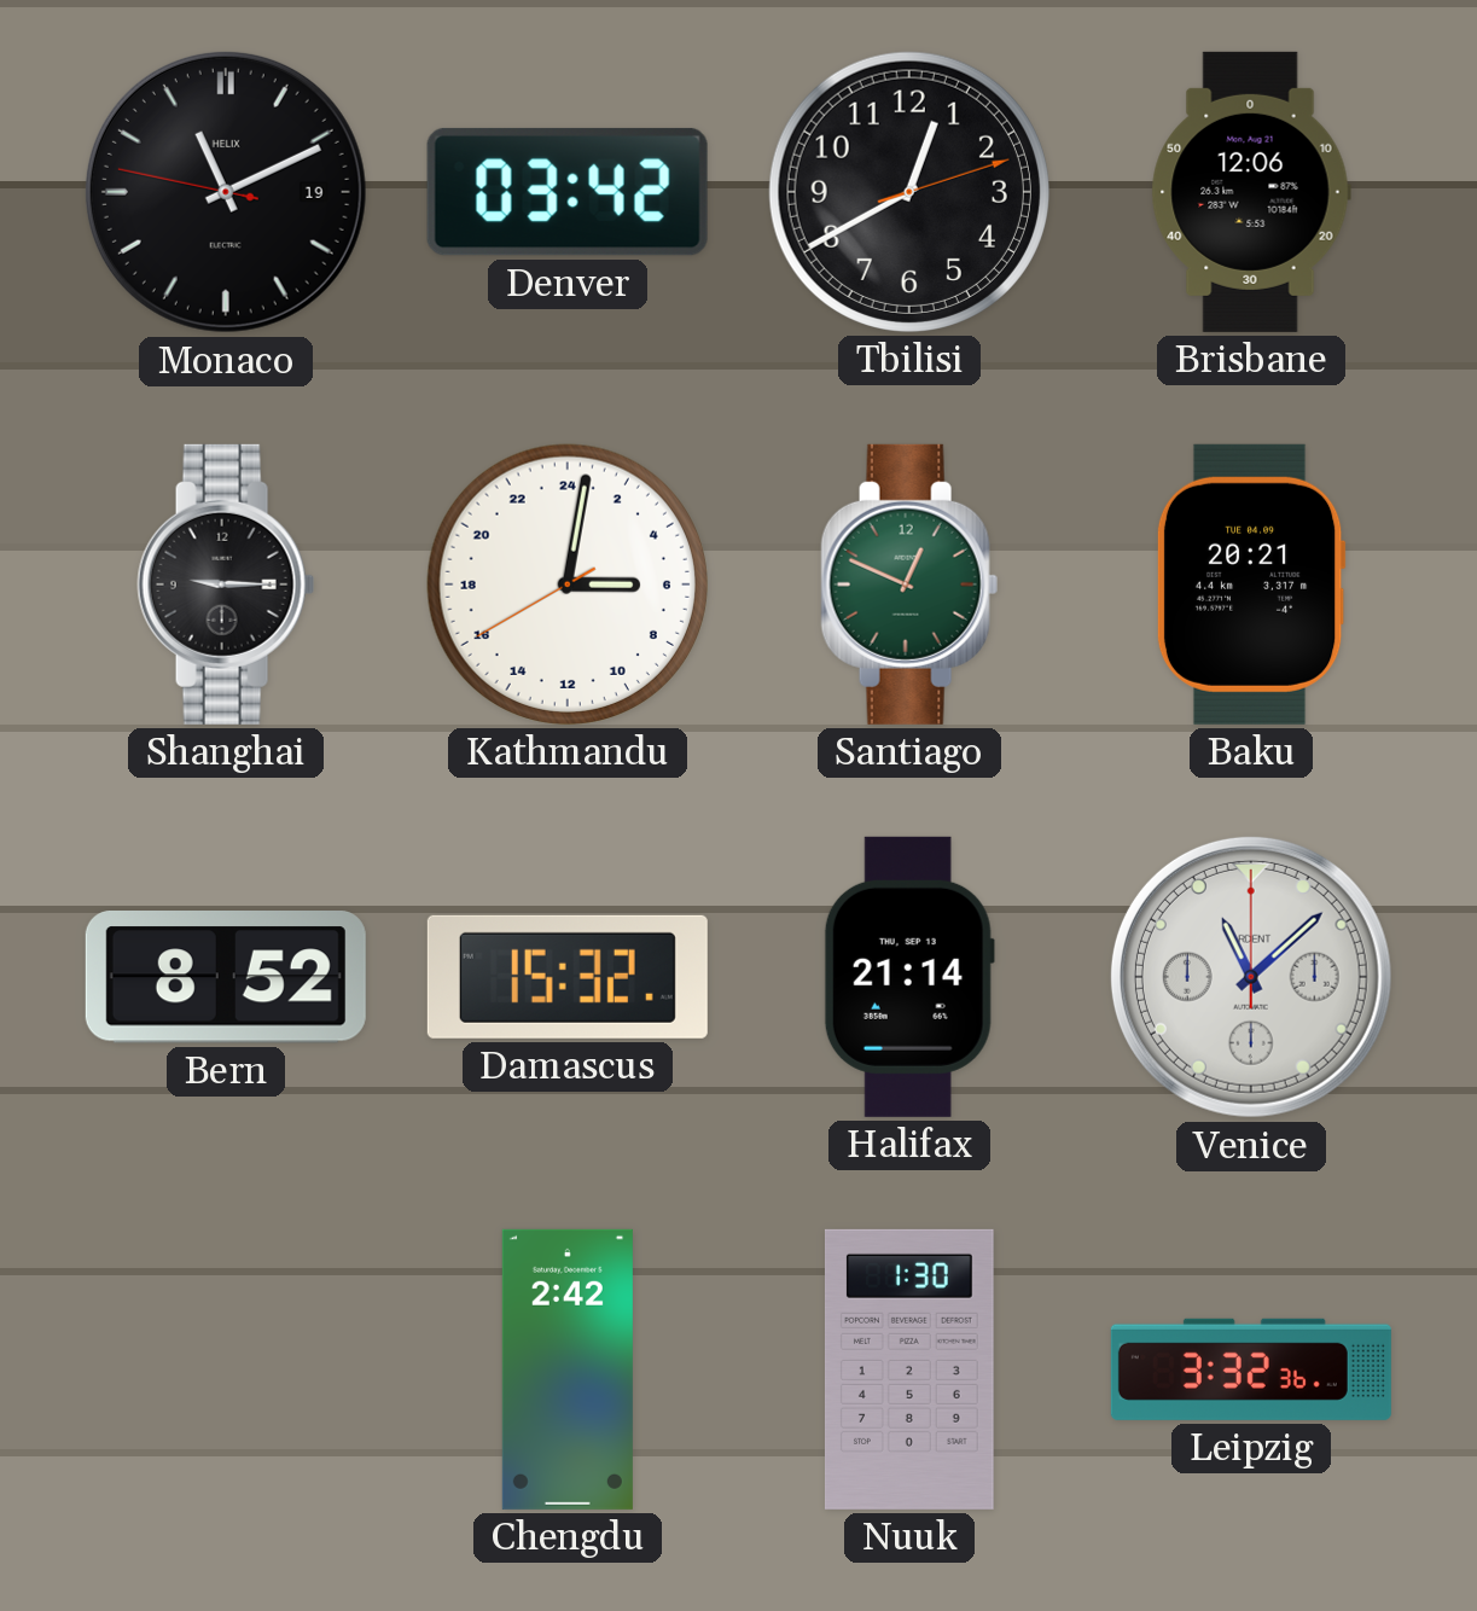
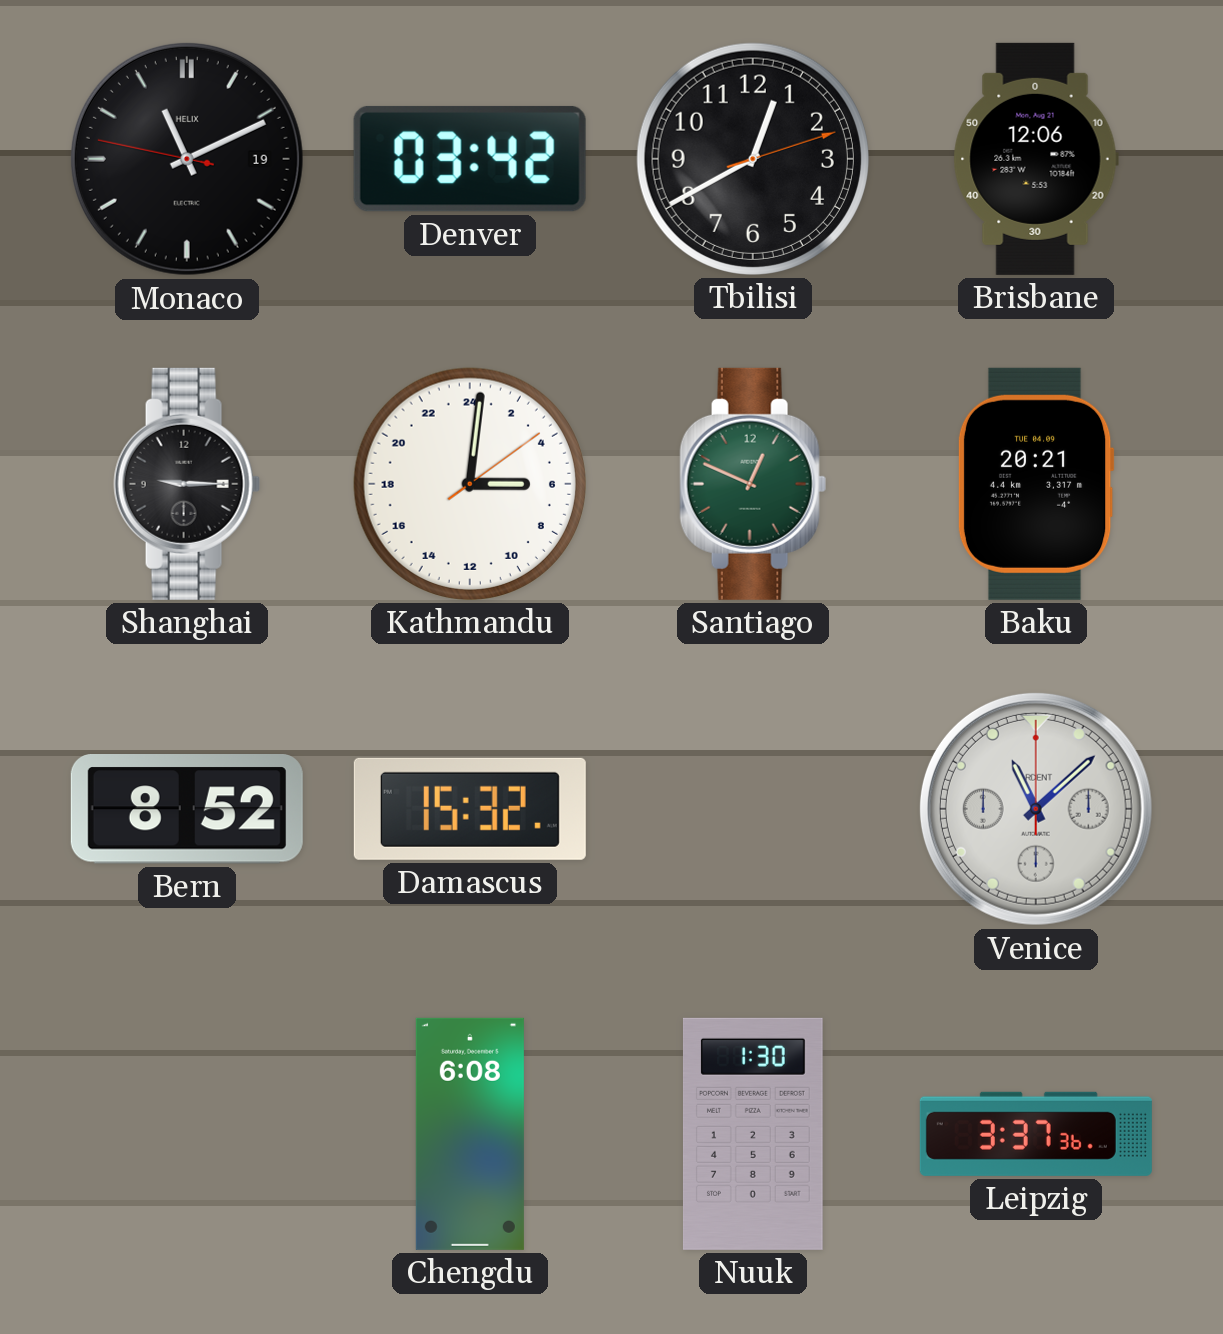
Kathmandu: 6:01:40 -> 6:01:09
Halifax: 21:14 -> none
Chengdu: 2:42 -> 6:08
Leipzig: 3:32 -> 3:37
